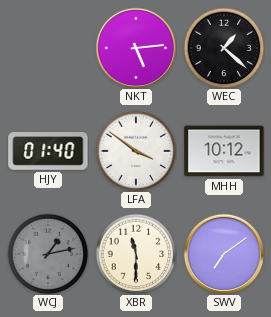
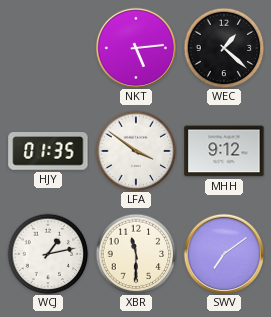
HJY: 01:40 -> 01:35
MHH: 10:12 -> 9:12
WCJ dial: grey -> white
